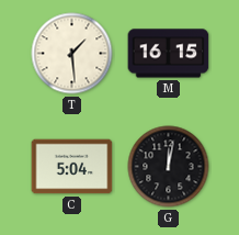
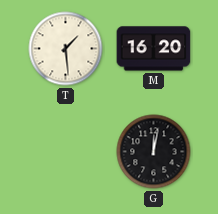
M: 16:15 -> 16:20
C: 5:04 -> none
